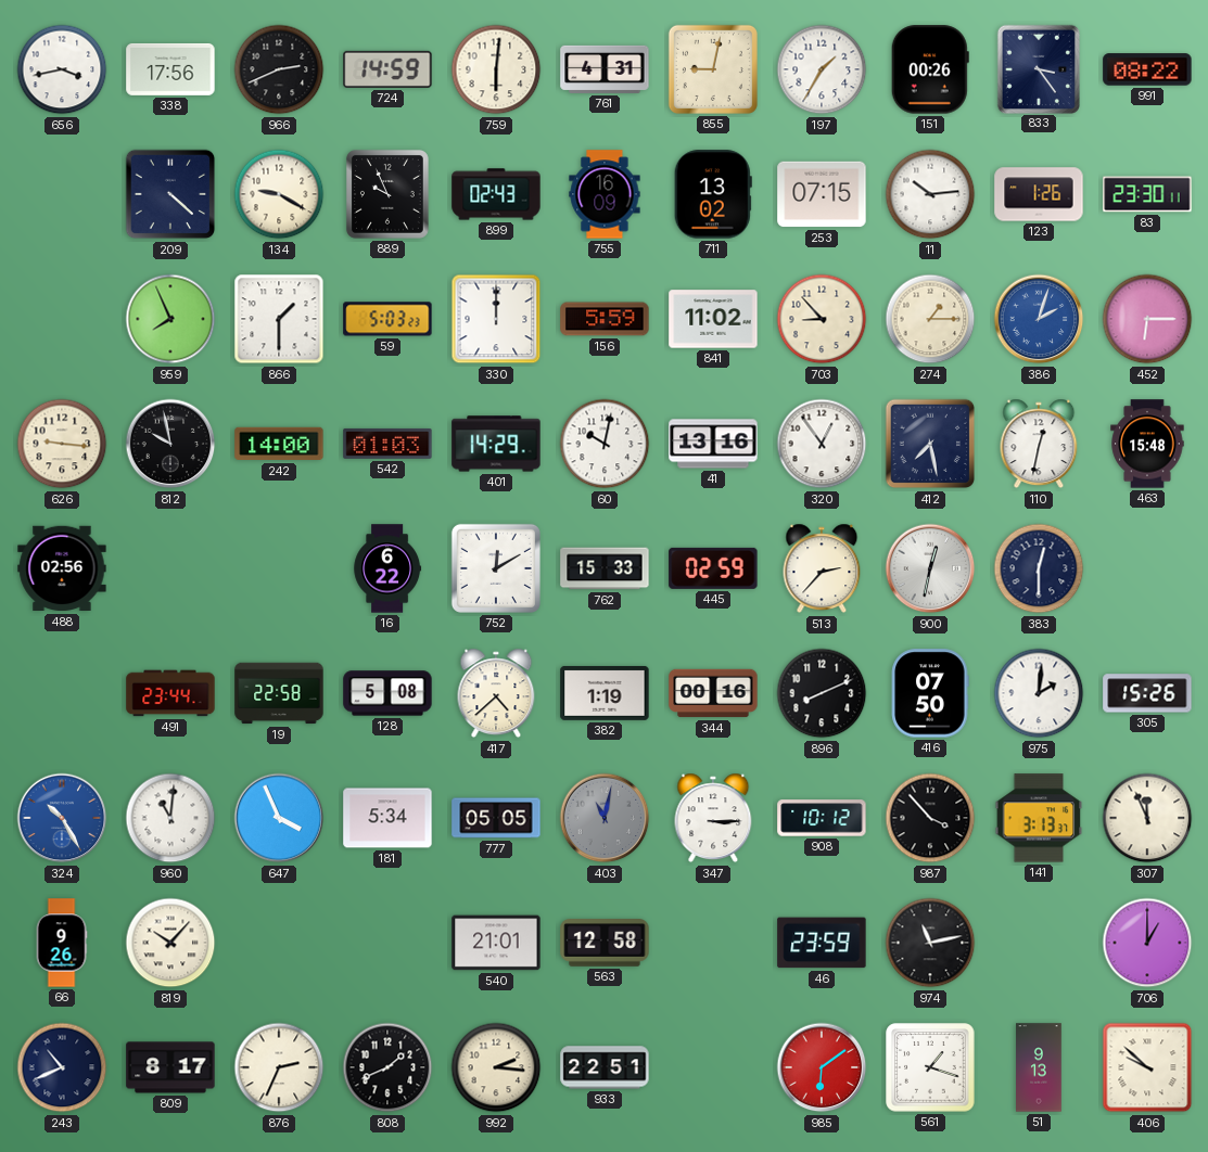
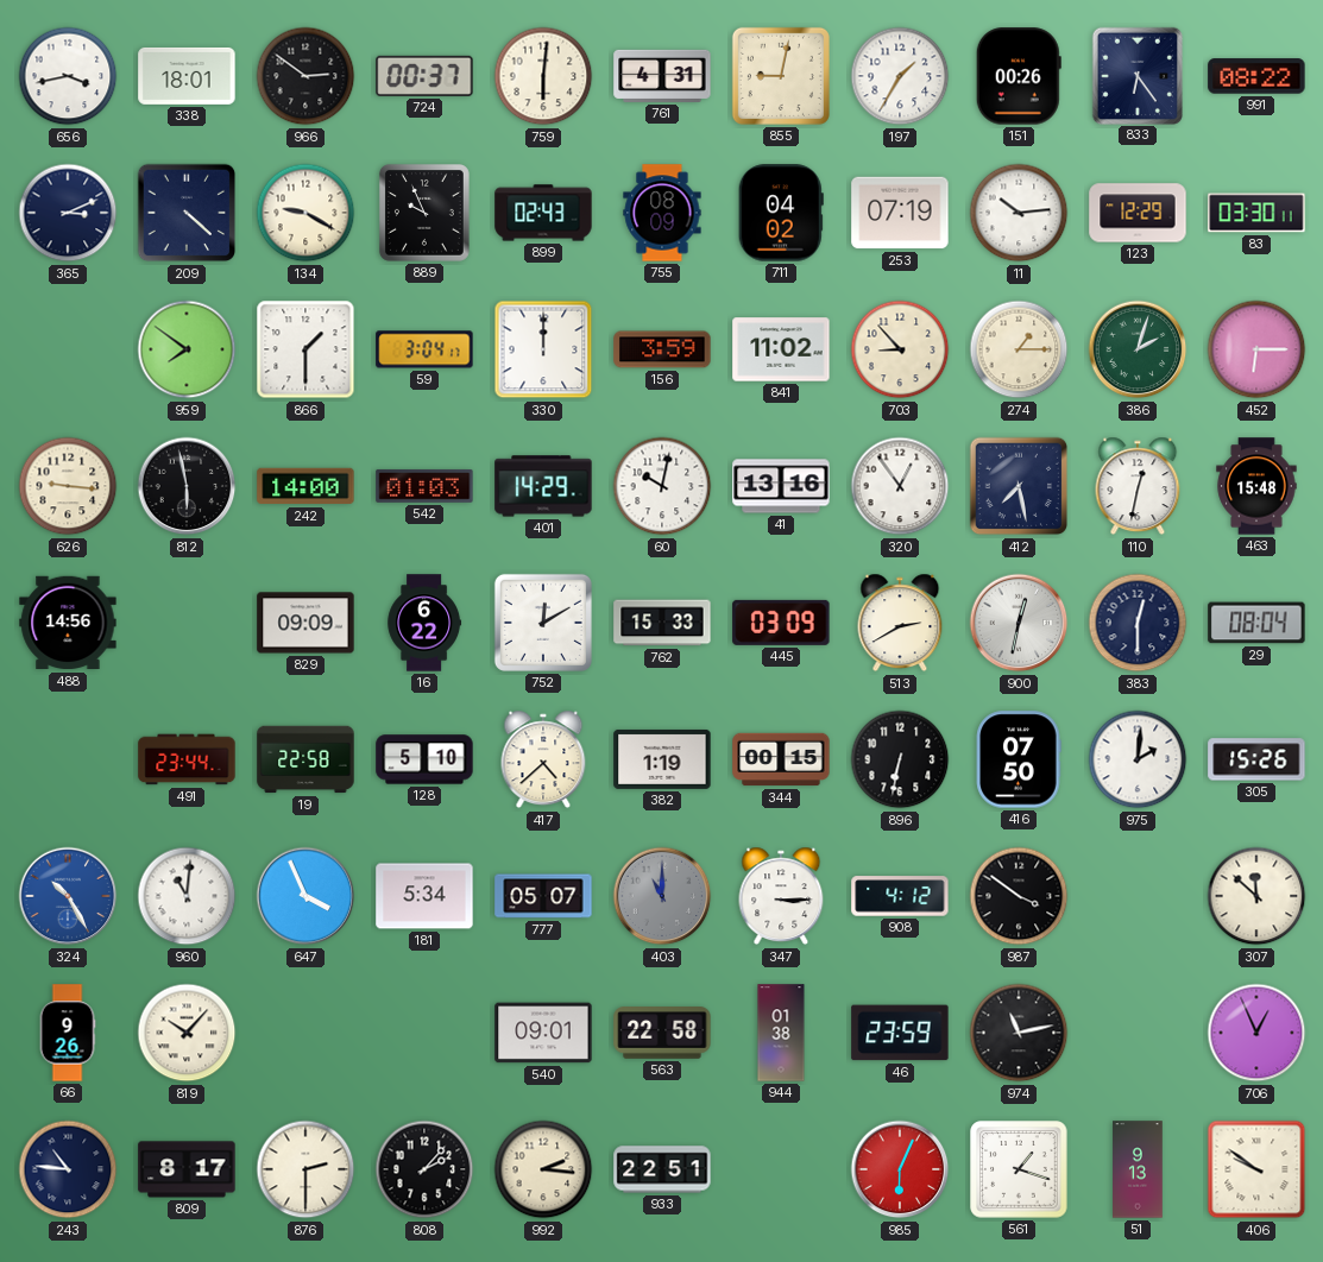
338: 17:56 -> 18:01
966: 2:41 -> 2:51
724: 14:59 -> 00:37
833: 3:24 -> 6:24
365: none -> 3:11
755: 16:09 -> 08:09
711: 13:02 -> 04:02
253: 07:15 -> 07:19
123: 1:26 -> 12:29
83: 23:30 -> 03:30
959: 7:56 -> 7:51
59: 5:03 -> 3:04
156: 5:59 -> 3:59
386 dial: blue -> green
812: 9:58 -> 5:58
488: 02:56 -> 14:56
829: none -> 09:09
445: 02:59 -> 03:09
513: 2:37 -> 2:40
29: none -> 08:04
128: 5:08 -> 5:10
344: 00:16 -> 00:15
896: 8:11 -> 6:32
777: 05:05 -> 05:07
403: 11:02 -> 11:00
908: 10:12 -> 4:12
987: 3:53 -> 3:51
141: 3:13 -> none
307: 11:56 -> 11:52
540: 21:01 -> 09:01
563: 12:58 -> 22:58
944: none -> 01:38
706: 1:00 -> 12:56
243: 10:41 -> 10:46
876: 2:34 -> 2:30
808: 1:41 -> 2:07
985: 6:09 -> 6:04
406: 9:52 -> 9:51
